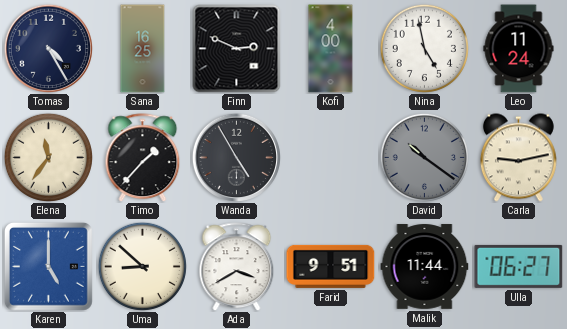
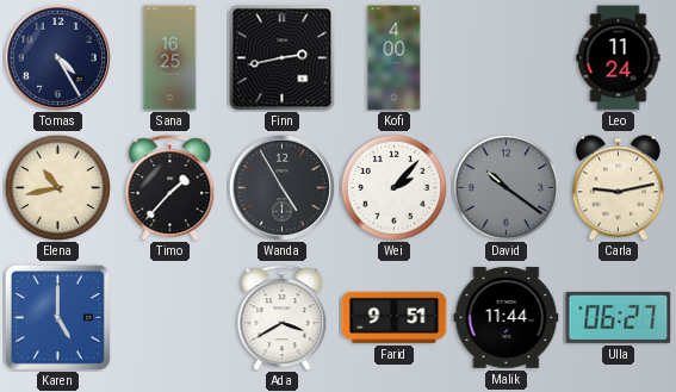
Finn: 2:49 -> 2:43
Nina: 4:58 -> none
Elena: 11:36 -> 10:43
Wei: none -> 2:07
Uma: 8:52 -> none
